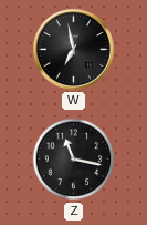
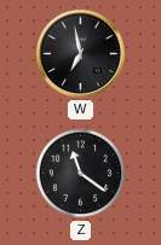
Z: 11:17 -> 11:21
